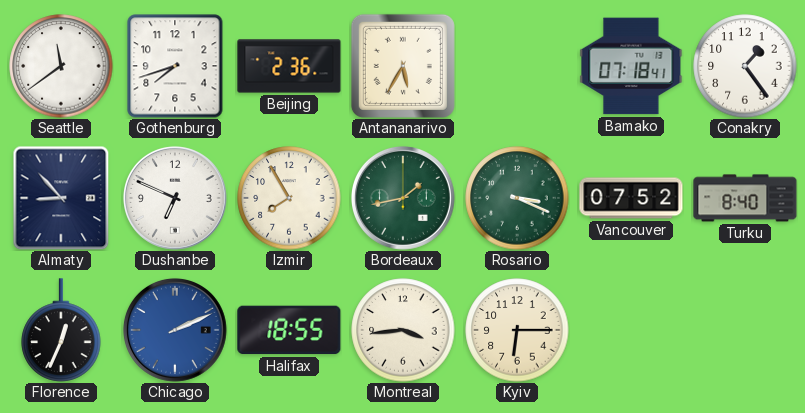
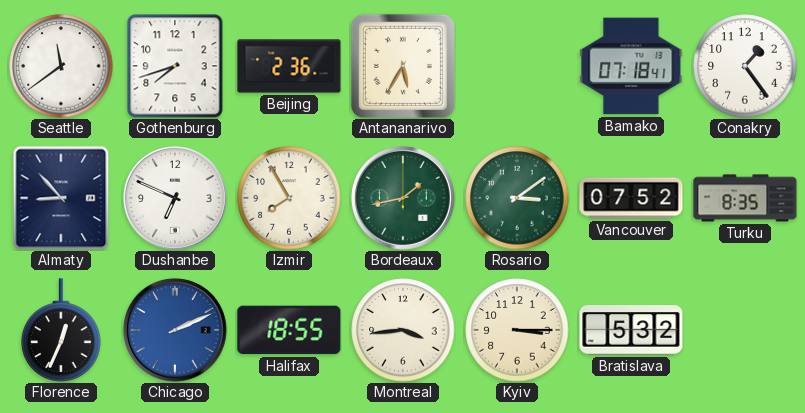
Rosario: 3:19 -> 3:09
Turku: 8:40 -> 8:35
Kyiv: 6:15 -> 3:15
Bratislava: none -> 5:32
